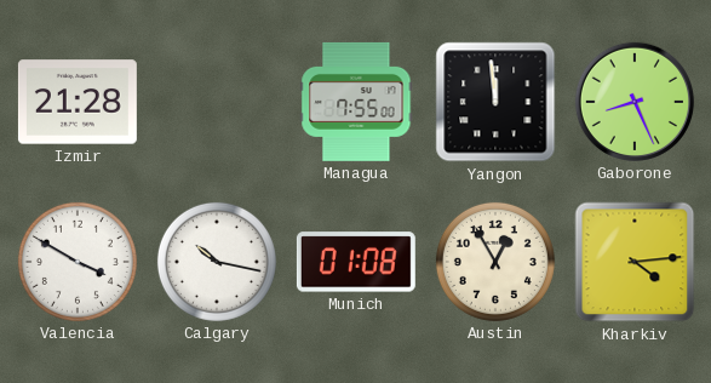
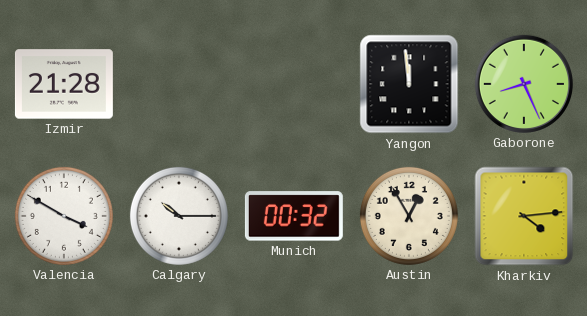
Managua: 7:55 -> none
Calgary: 10:17 -> 10:15
Munich: 01:08 -> 00:32
